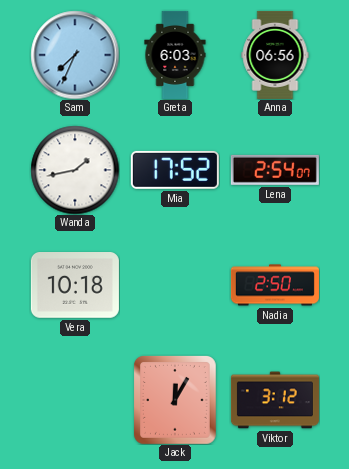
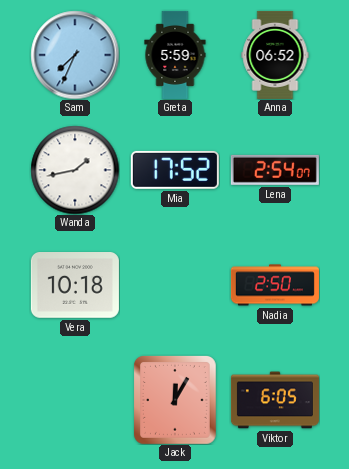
Greta: 6:03 -> 5:59
Anna: 06:56 -> 06:52
Viktor: 3:12 -> 6:05
